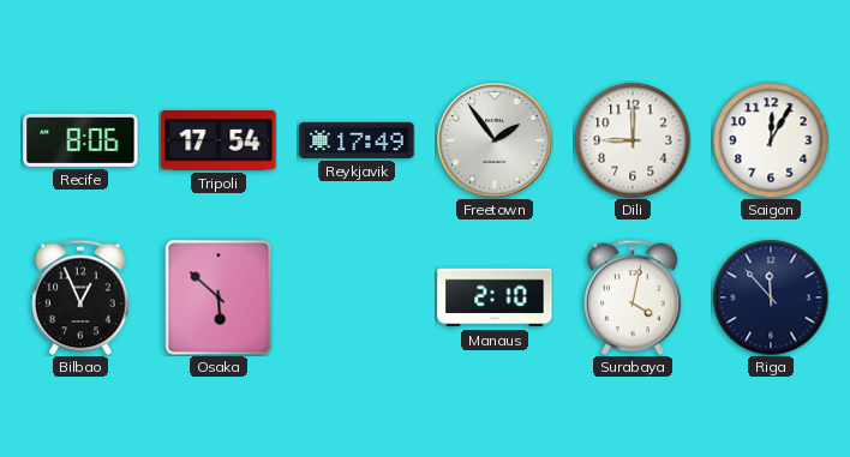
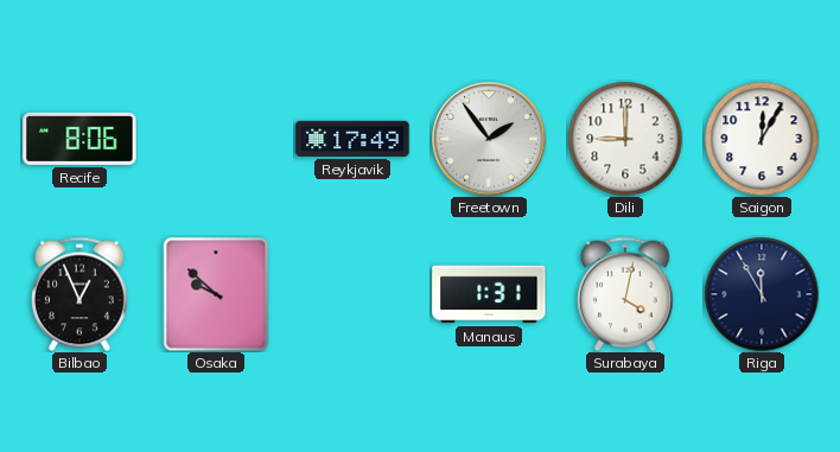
Tripoli: 17:54 -> none
Osaka: 5:52 -> 9:52
Manaus: 2:10 -> 1:31
Riga: 11:53 -> 11:55
